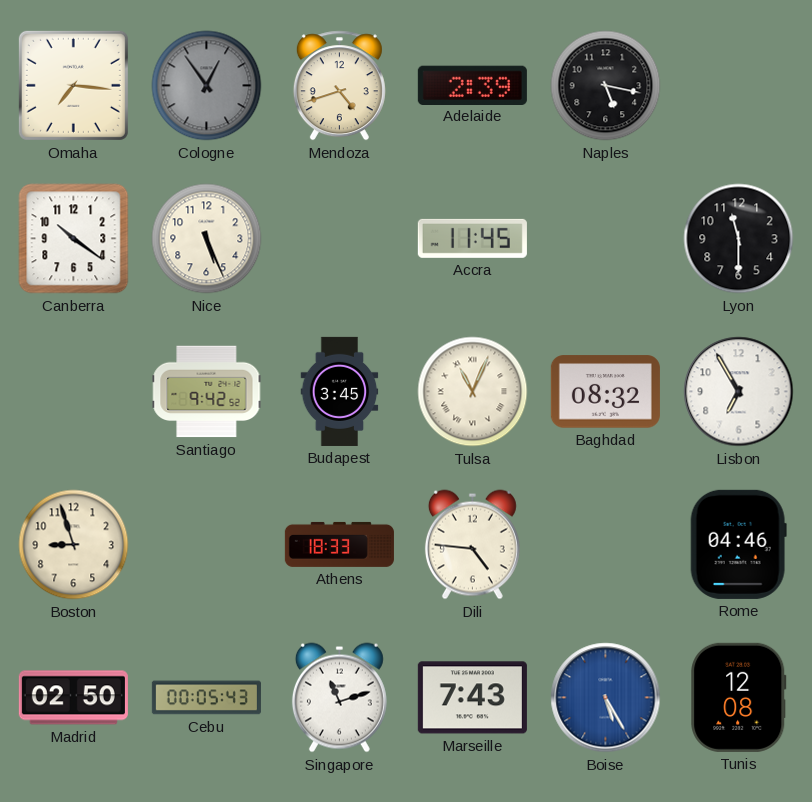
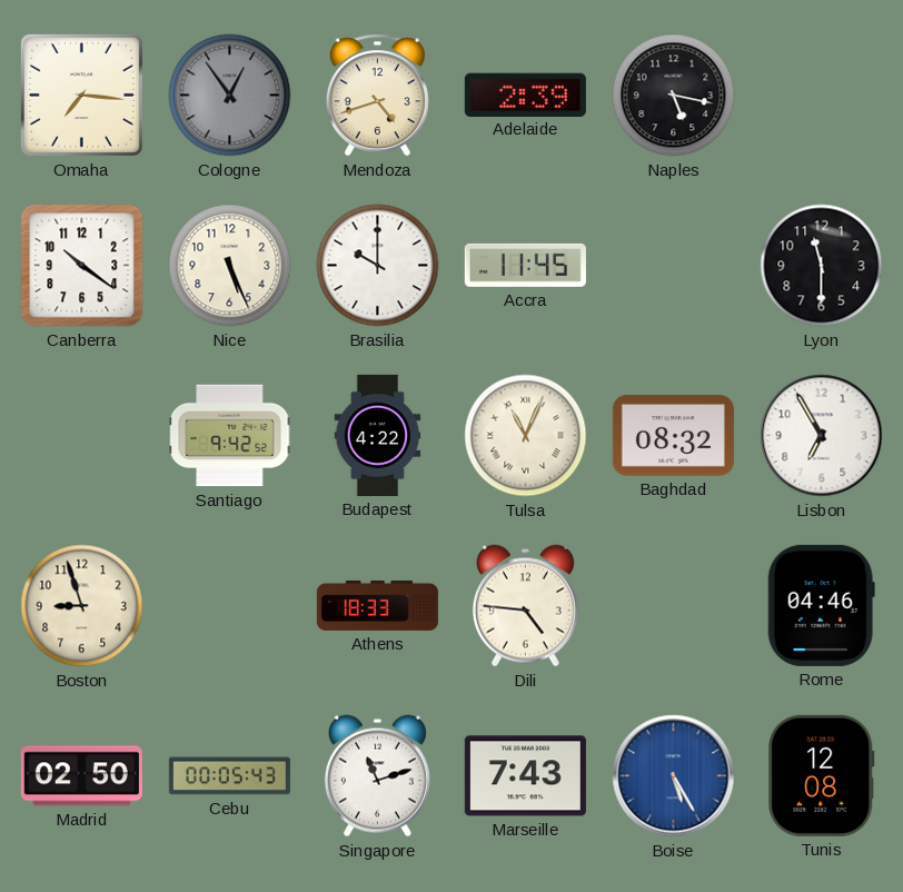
Brasilia: none -> 10:00
Budapest: 3:45 -> 4:22
